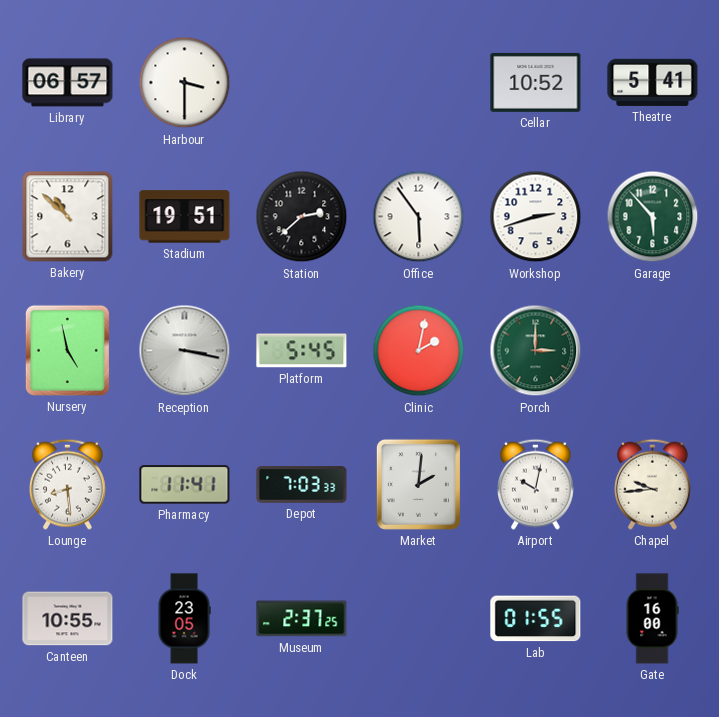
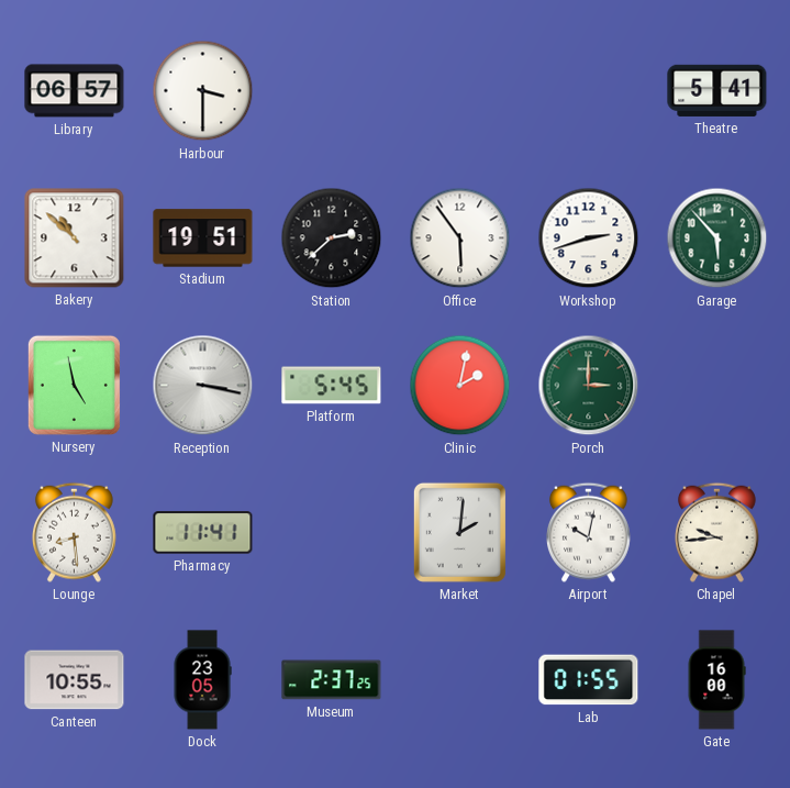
Cellar: 10:52 -> none
Depot: 7:03 -> none
